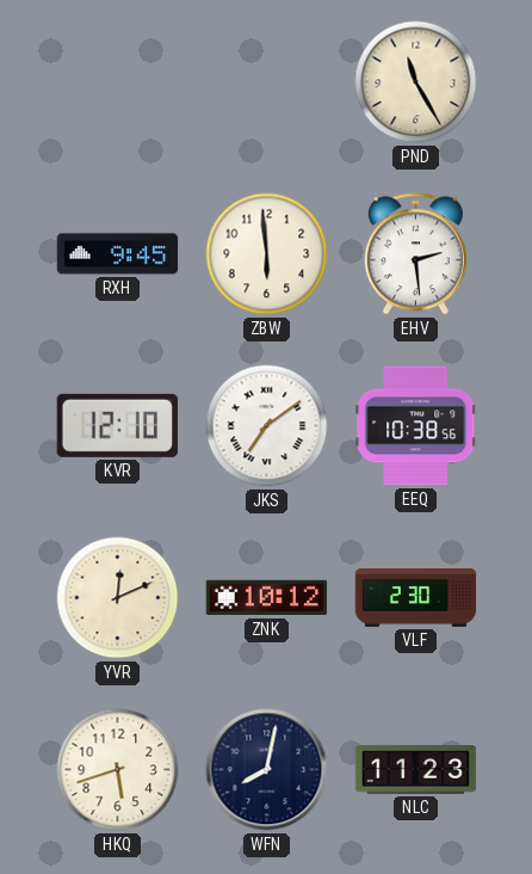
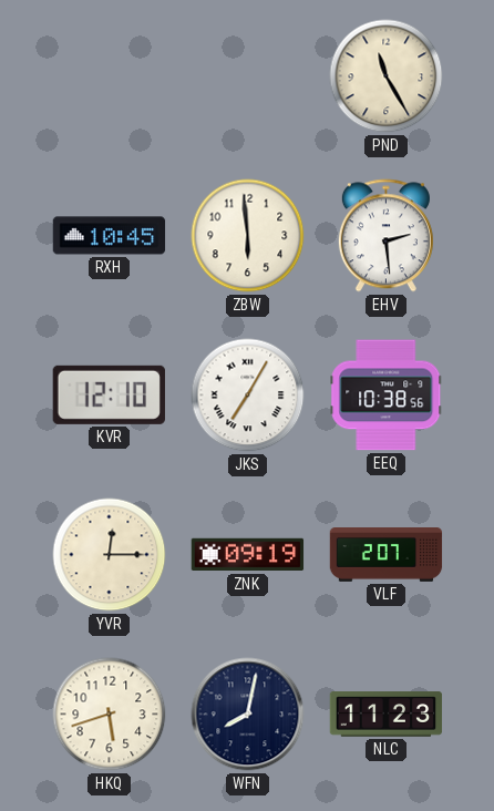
RXH: 9:45 -> 10:45
JKS: 7:09 -> 7:05
YVR: 12:11 -> 12:15
ZNK: 10:12 -> 09:19
VLF: 2:30 -> 2:07
